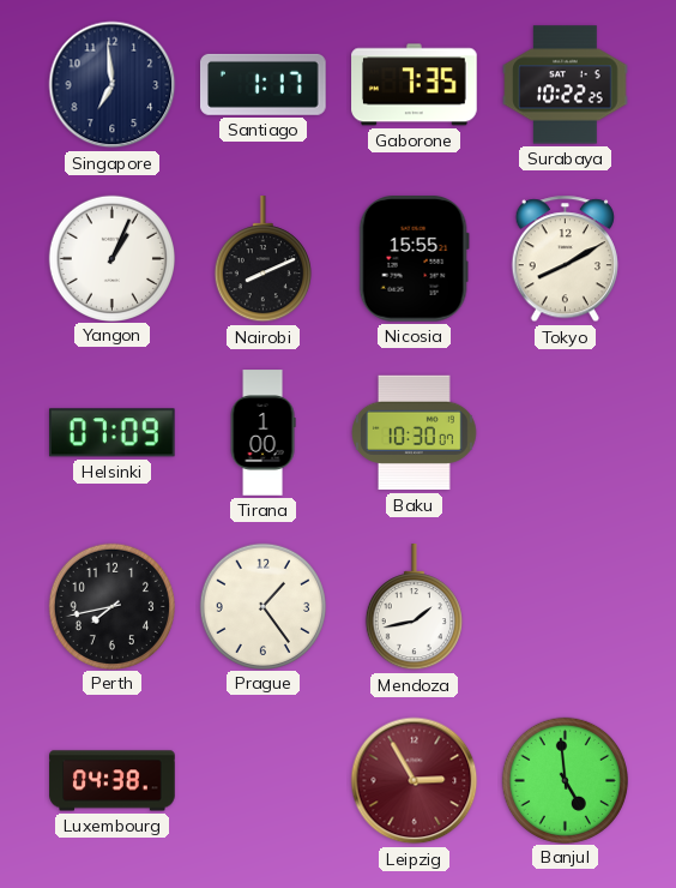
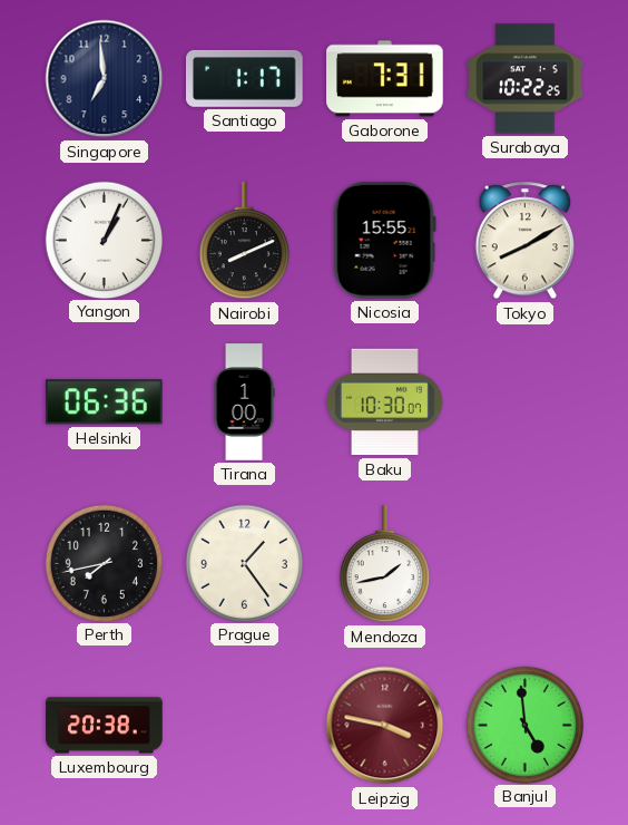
Gaborone: 7:35 -> 7:31
Helsinki: 07:09 -> 06:36
Luxembourg: 04:38 -> 20:38
Leipzig: 2:55 -> 3:47
